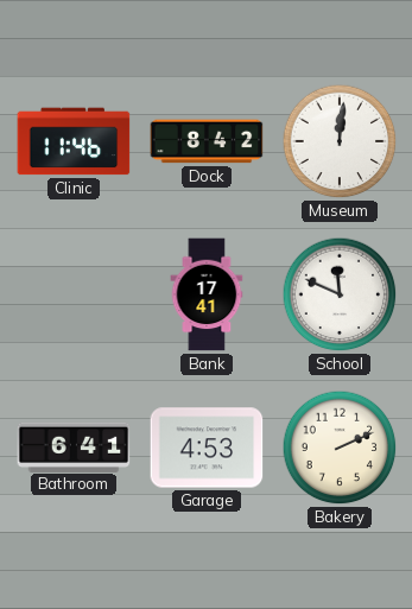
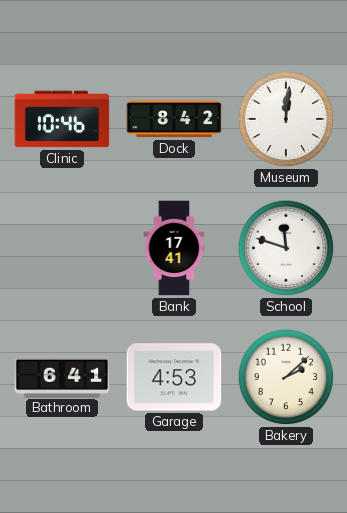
Clinic: 11:46 -> 10:46
School: 11:49 -> 11:48
Bakery: 2:11 -> 2:08
